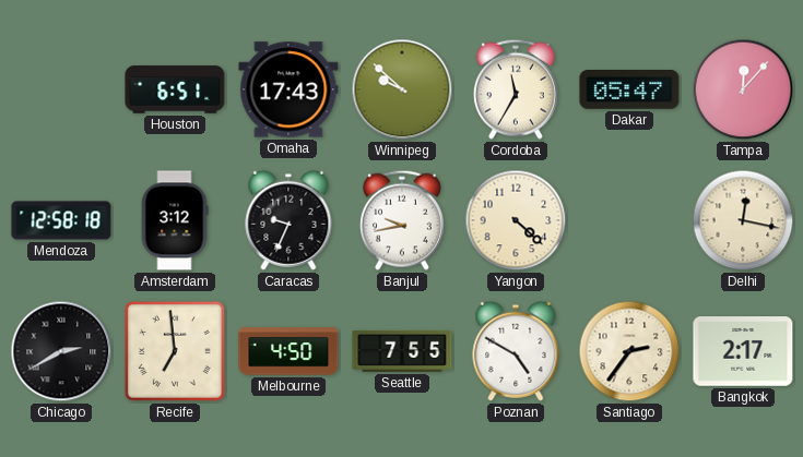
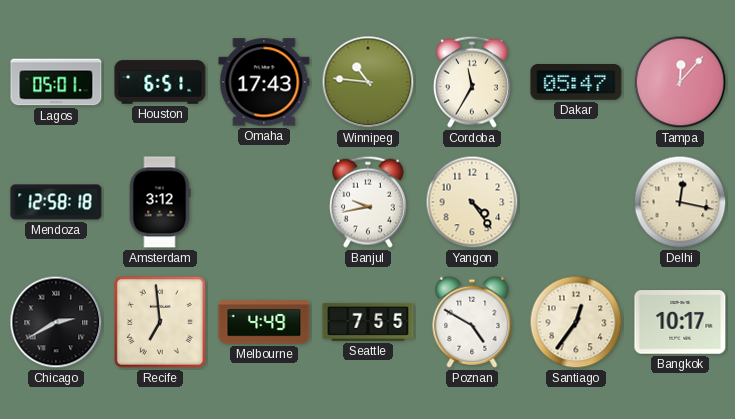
Lagos: none -> 05:01
Winnipeg: 9:52 -> 10:46
Caracas: 9:34 -> none
Yangon: 4:22 -> 4:24
Melbourne: 4:50 -> 4:49
Santiago: 2:36 -> 12:36
Bangkok: 2:17 -> 10:17
